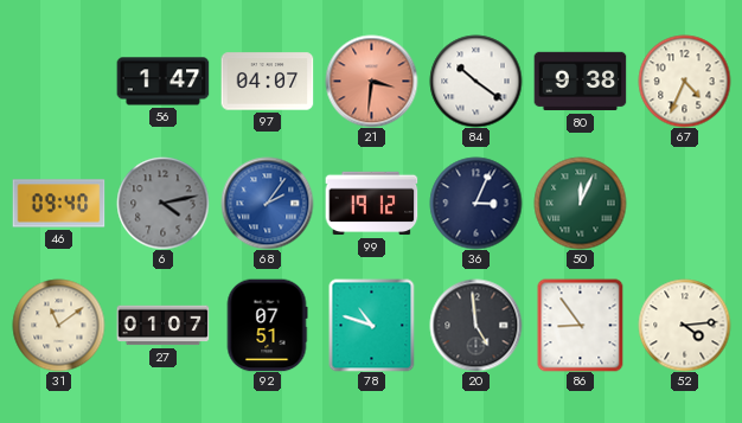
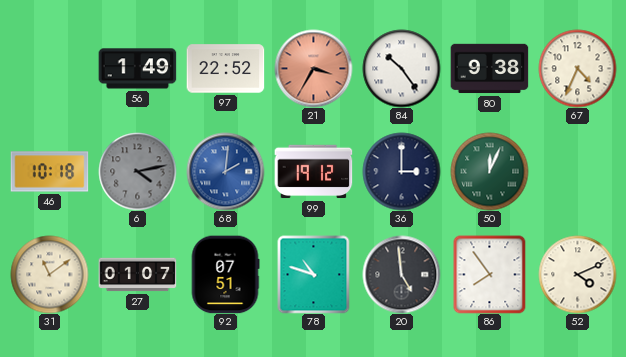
56: 1:47 -> 1:49
97: 04:07 -> 22:52
21: 3:31 -> 3:35
84: 10:21 -> 10:24
46: 09:40 -> 10:18
68: 2:06 -> 2:01
36: 3:04 -> 3:00
86: 8:54 -> 7:54
52: 4:14 -> 4:11
